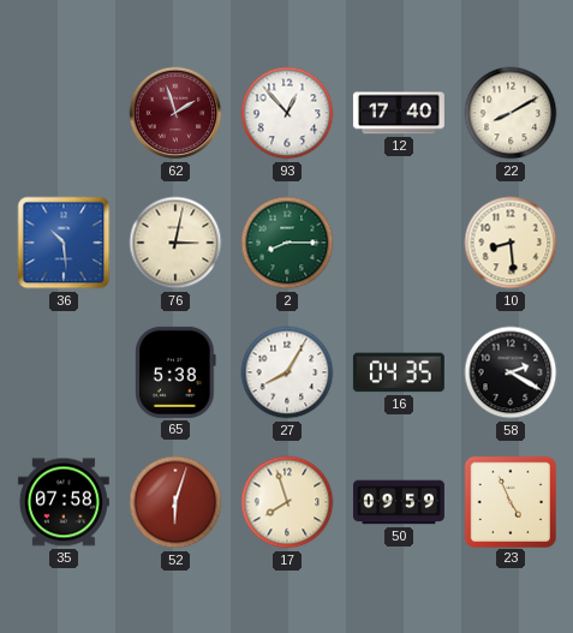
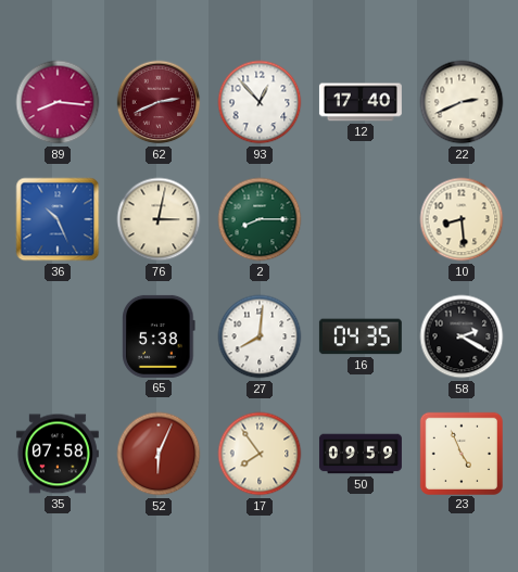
89: none -> 8:16
62: 1:57 -> 2:41
22: 8:10 -> 2:41
36: 10:29 -> 10:26
27: 8:05 -> 8:01
52: 6:03 -> 6:04
17: 7:57 -> 7:54
